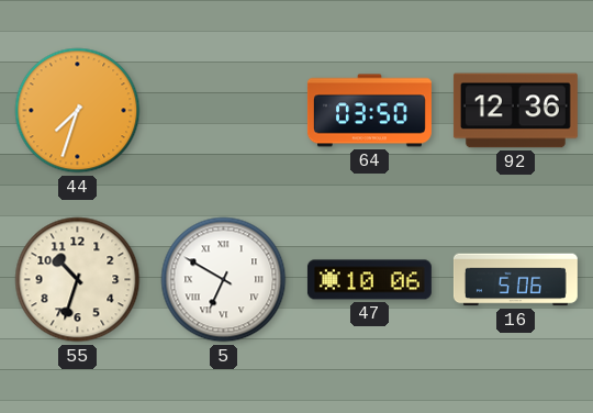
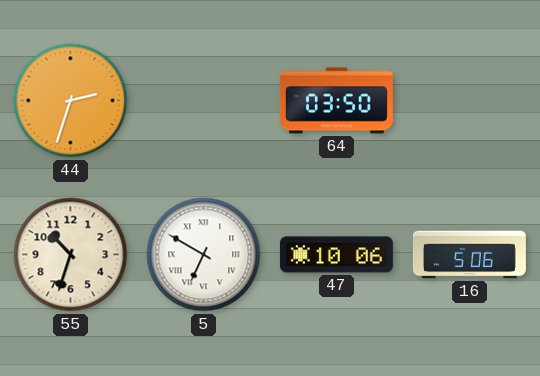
44: 7:33 -> 2:33
92: 12:36 -> none
